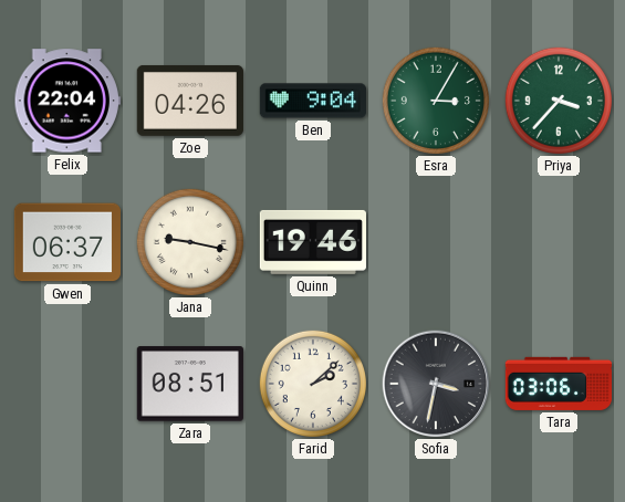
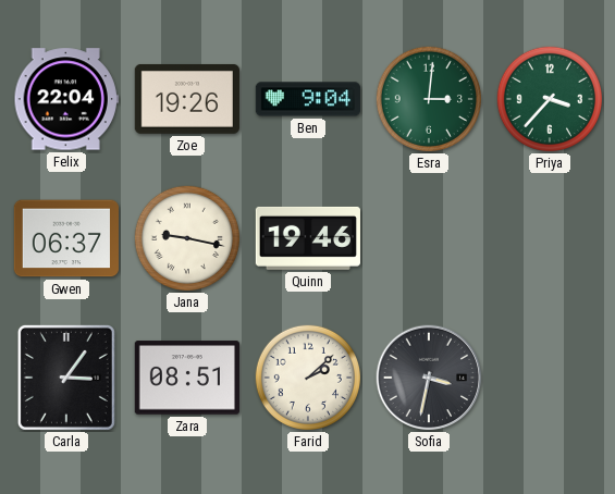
Zoe: 04:26 -> 19:26
Esra: 3:05 -> 3:01
Carla: none -> 3:06
Tara: 03:06 -> none
